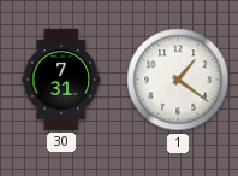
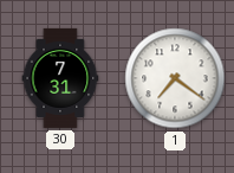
1: 1:21 -> 7:21
